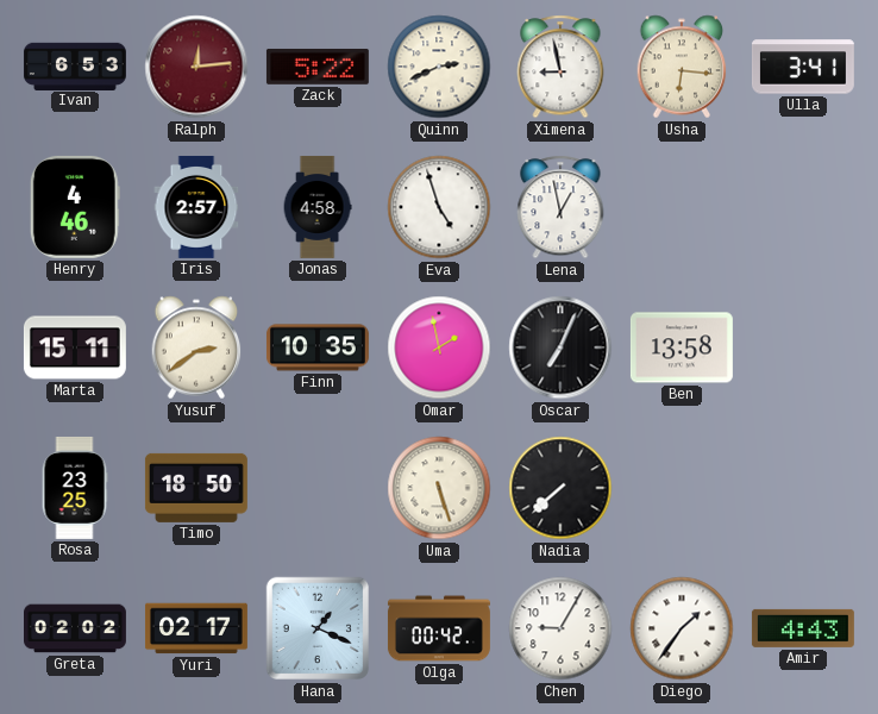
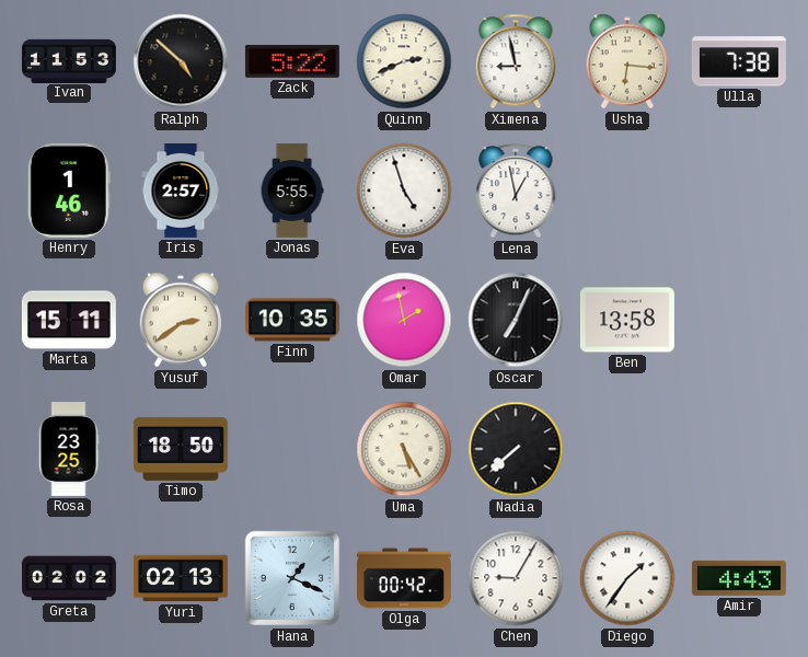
Ivan: 6:53 -> 11:53
Ralph: 12:14 -> 4:52
Ralph dial: burgundy -> black
Ulla: 3:41 -> 7:38
Henry: 4:46 -> 1:46
Jonas: 4:58 -> 5:55
Uma: 5:27 -> 5:25
Yuri: 02:17 -> 02:13
